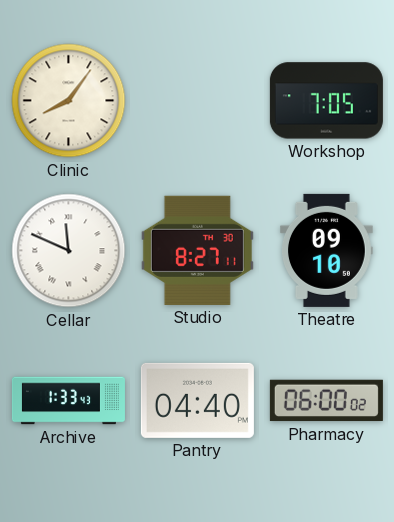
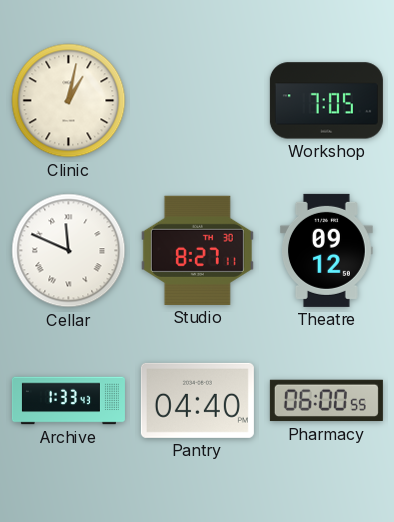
Clinic: 8:06 -> 1:02
Theatre: 09:10 -> 09:12
Pharmacy: 06:00:02 -> 06:00:55
